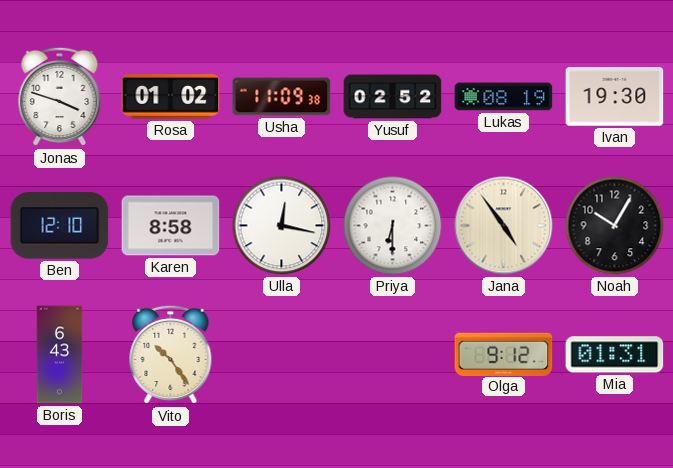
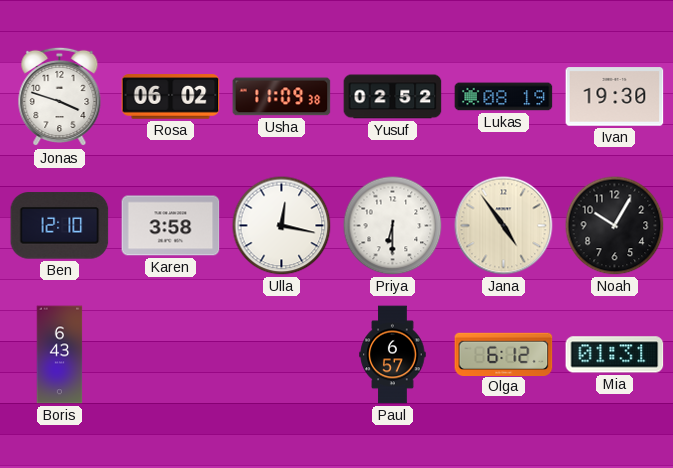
Rosa: 01:02 -> 06:02
Karen: 8:58 -> 3:58
Vito: 10:24 -> none
Paul: none -> 6:57
Olga: 9:12 -> 6:12
